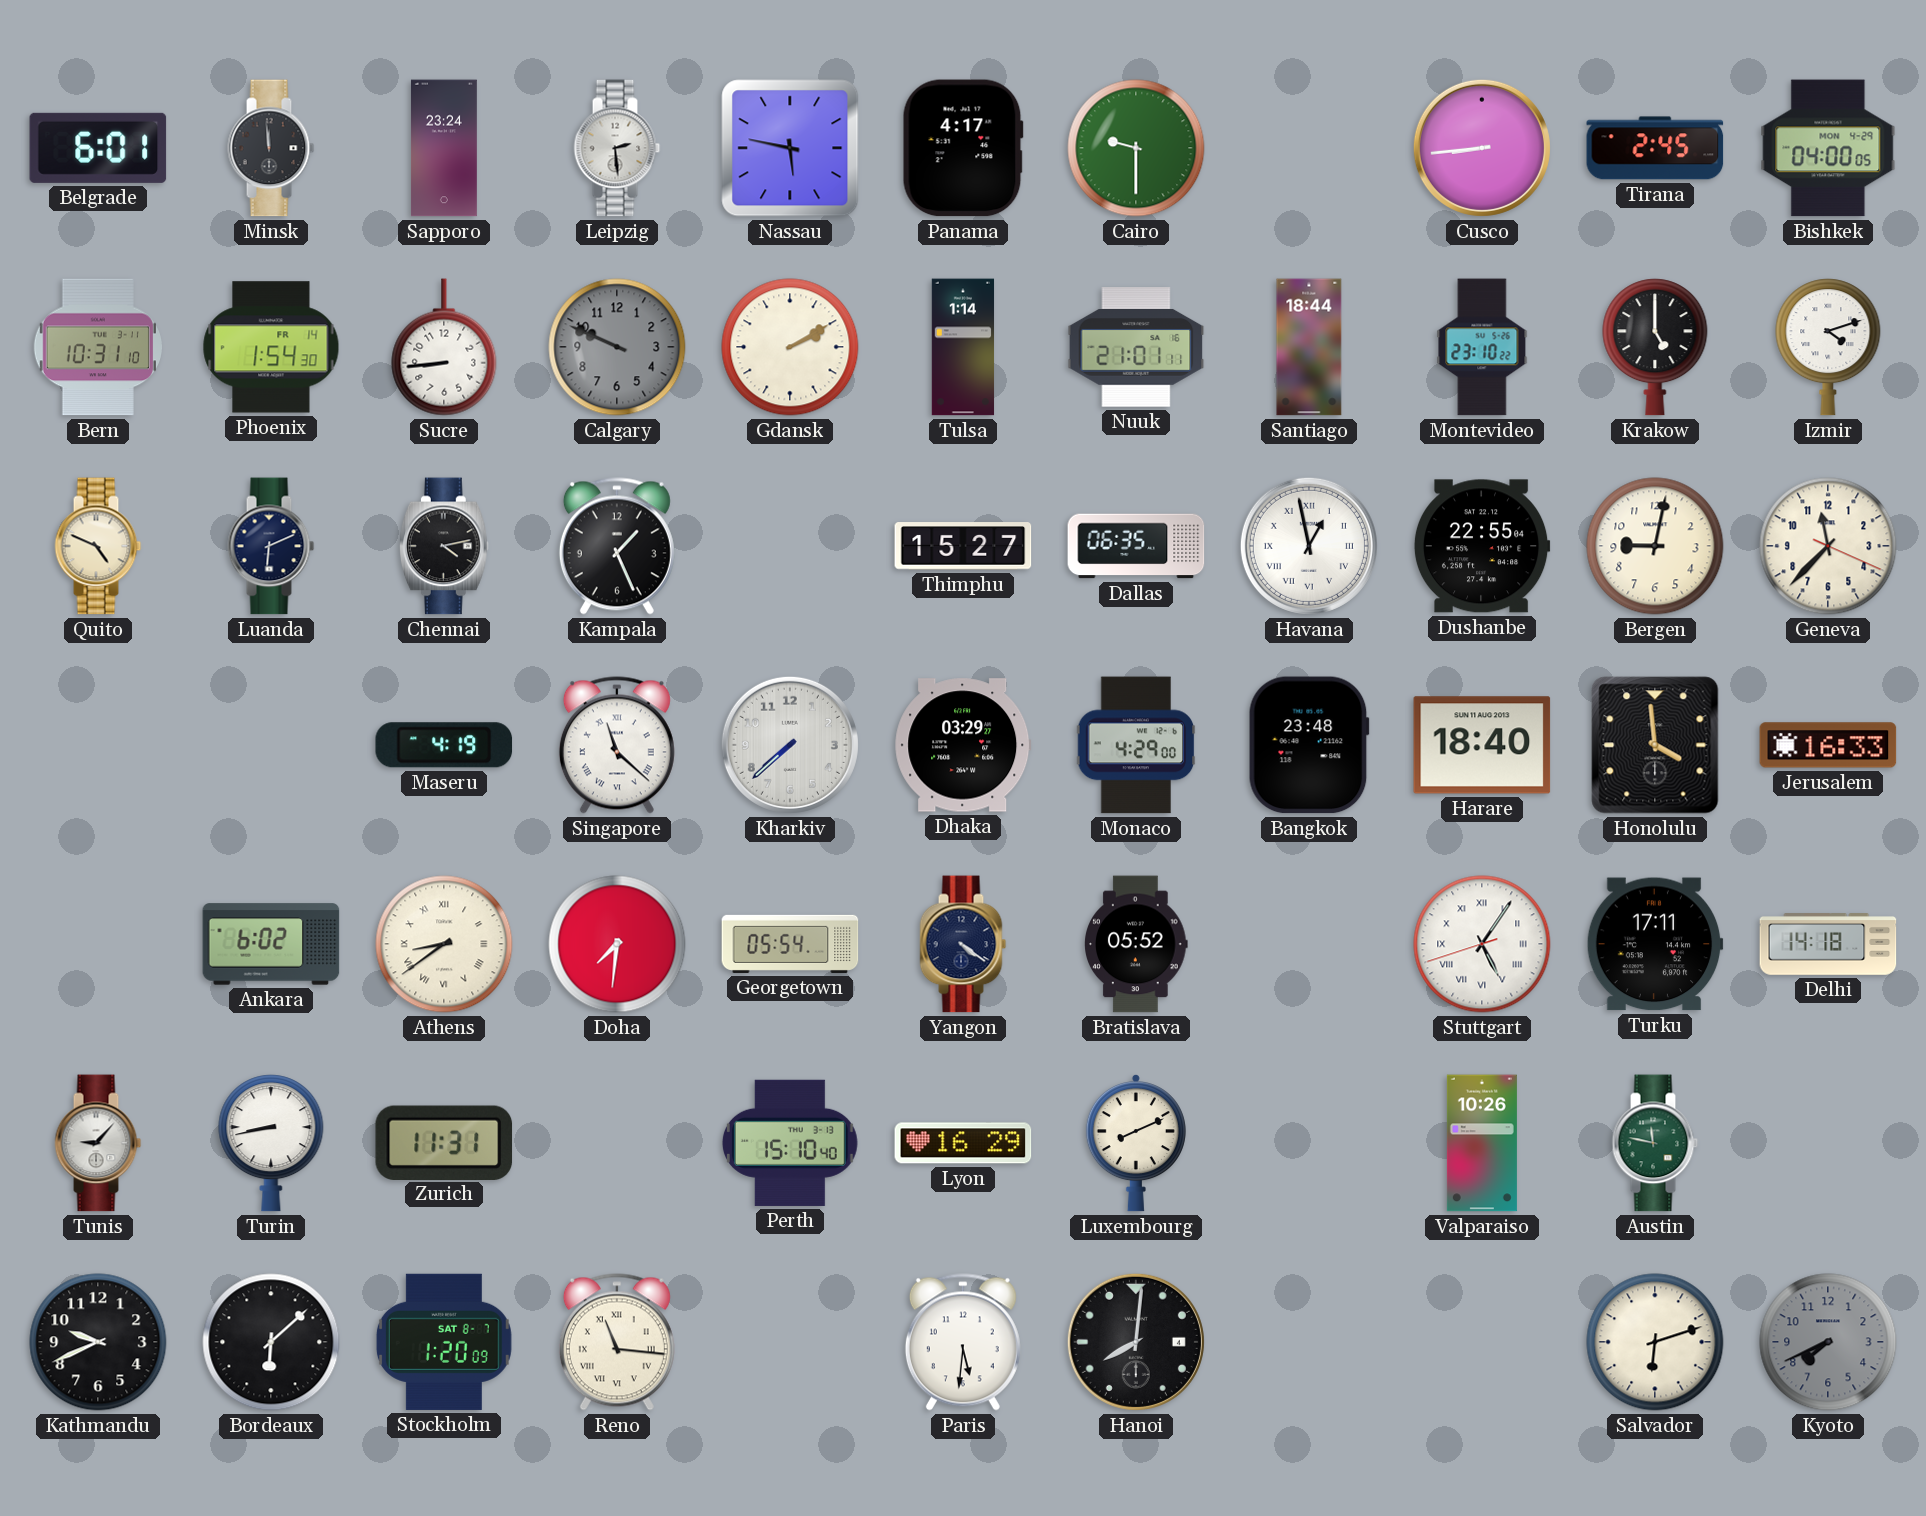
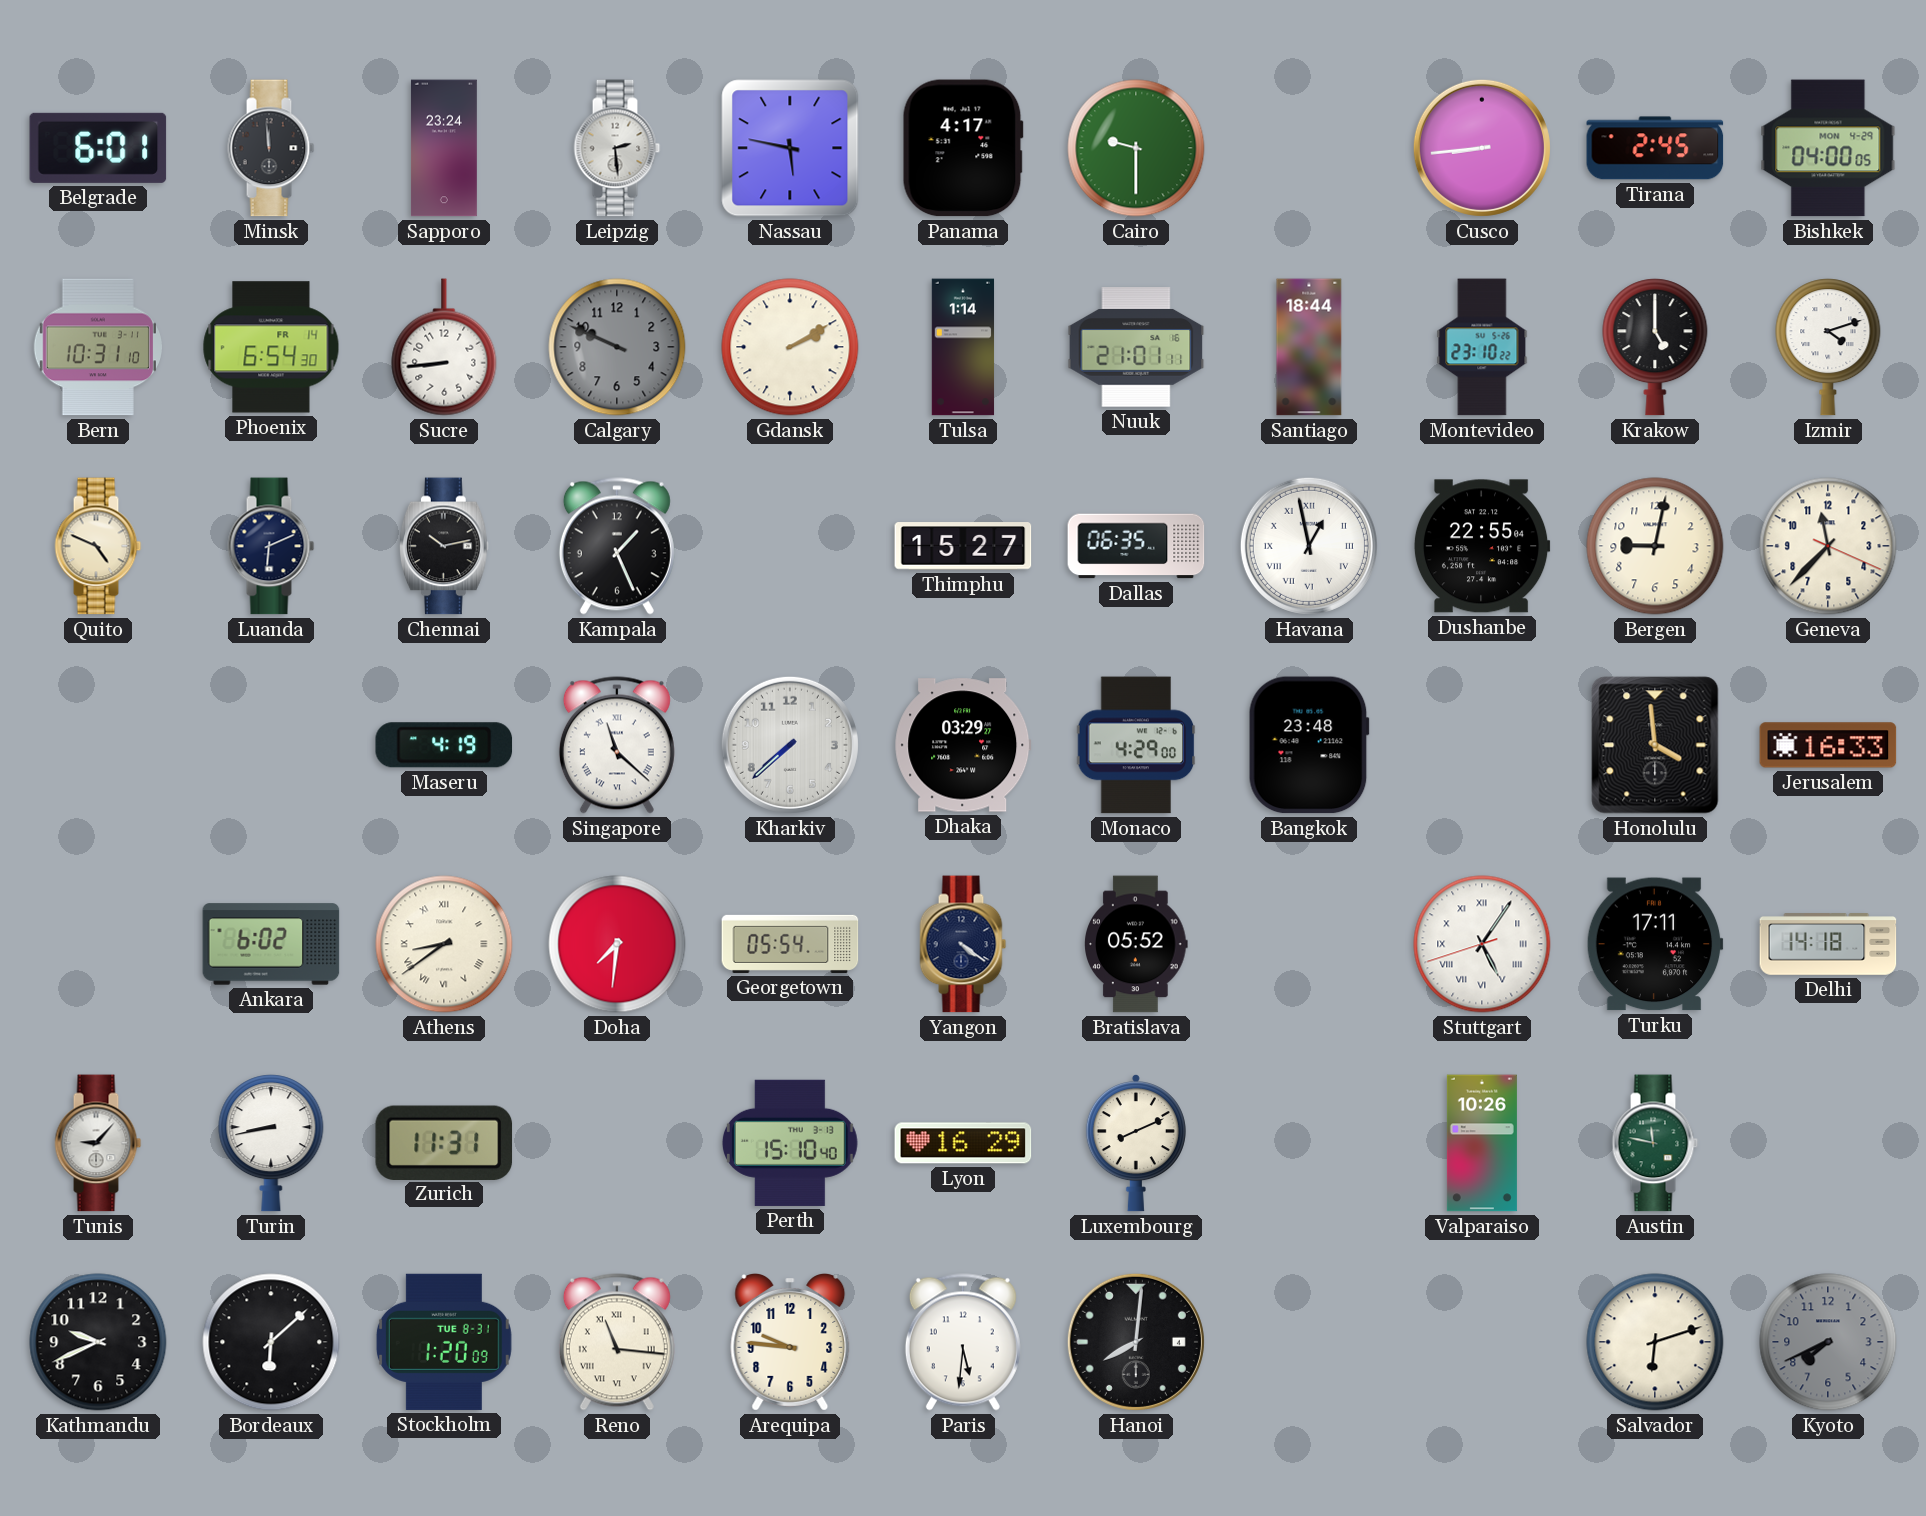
Phoenix: 1:54 -> 6:54
Chennai: 4:13 -> 10:13
Harare: 18:40 -> none
Stockholm date: SAT 8-7 -> TUE 8-31
Arequipa: none -> 9:46
